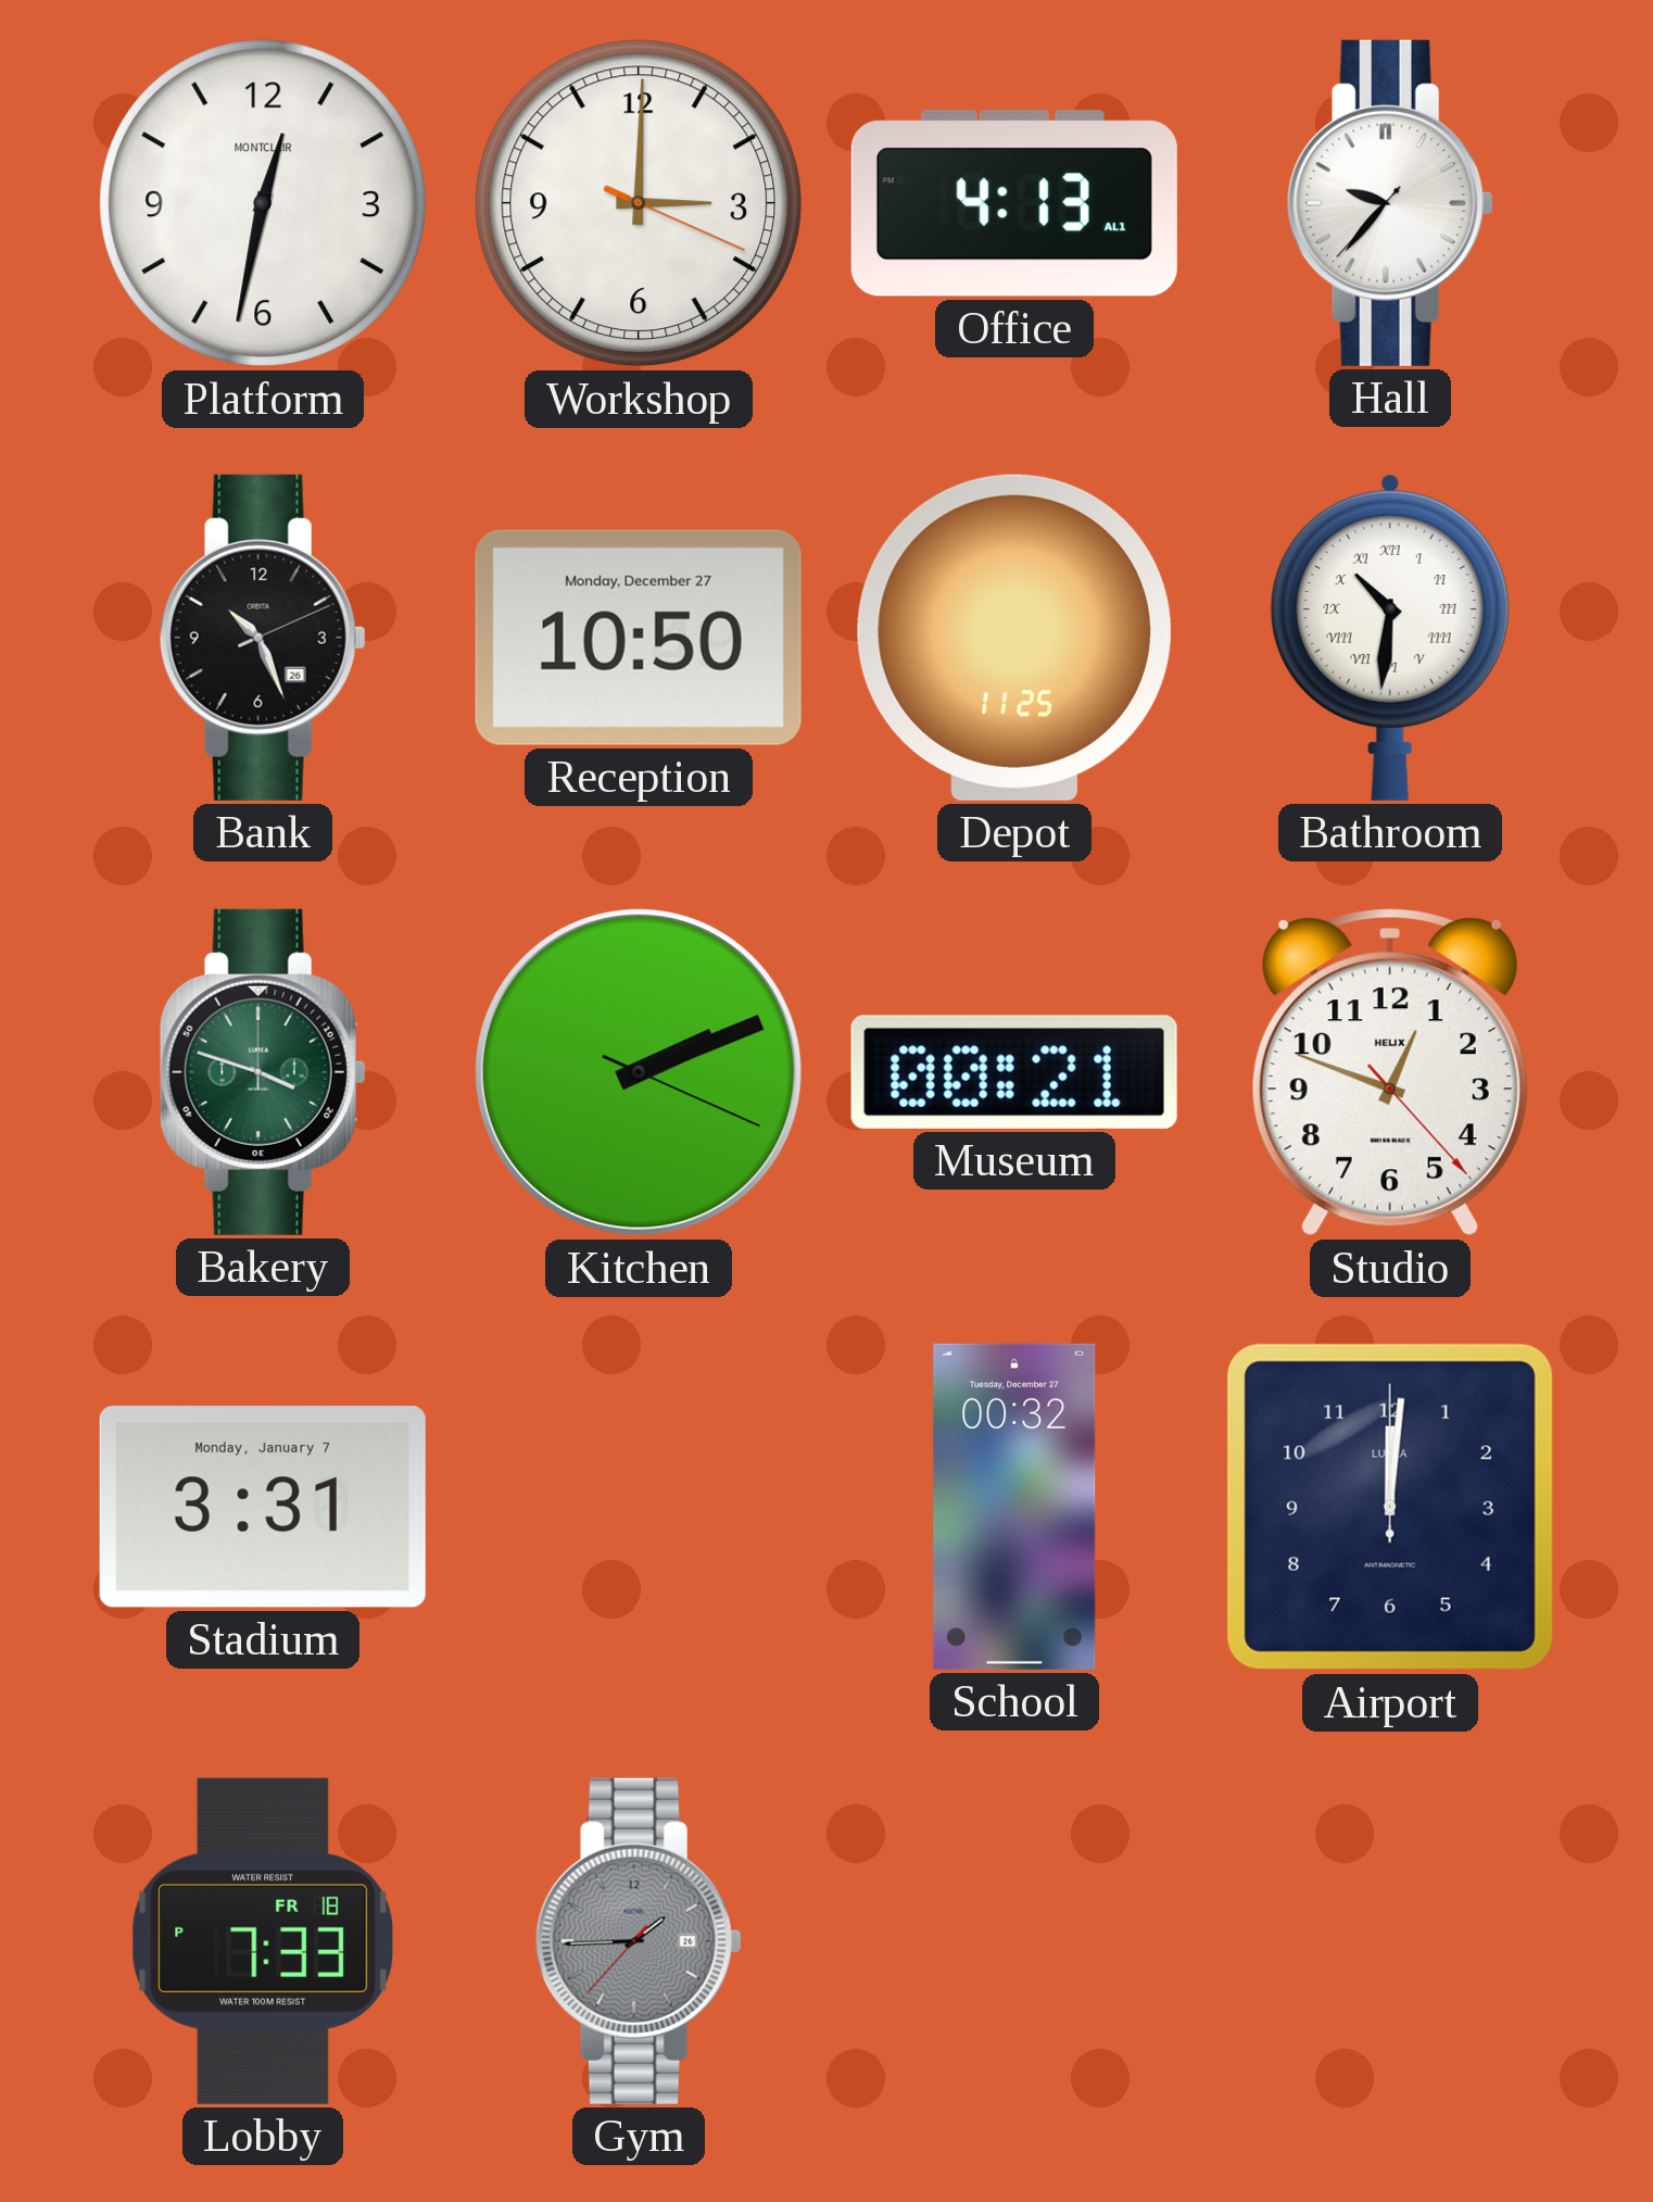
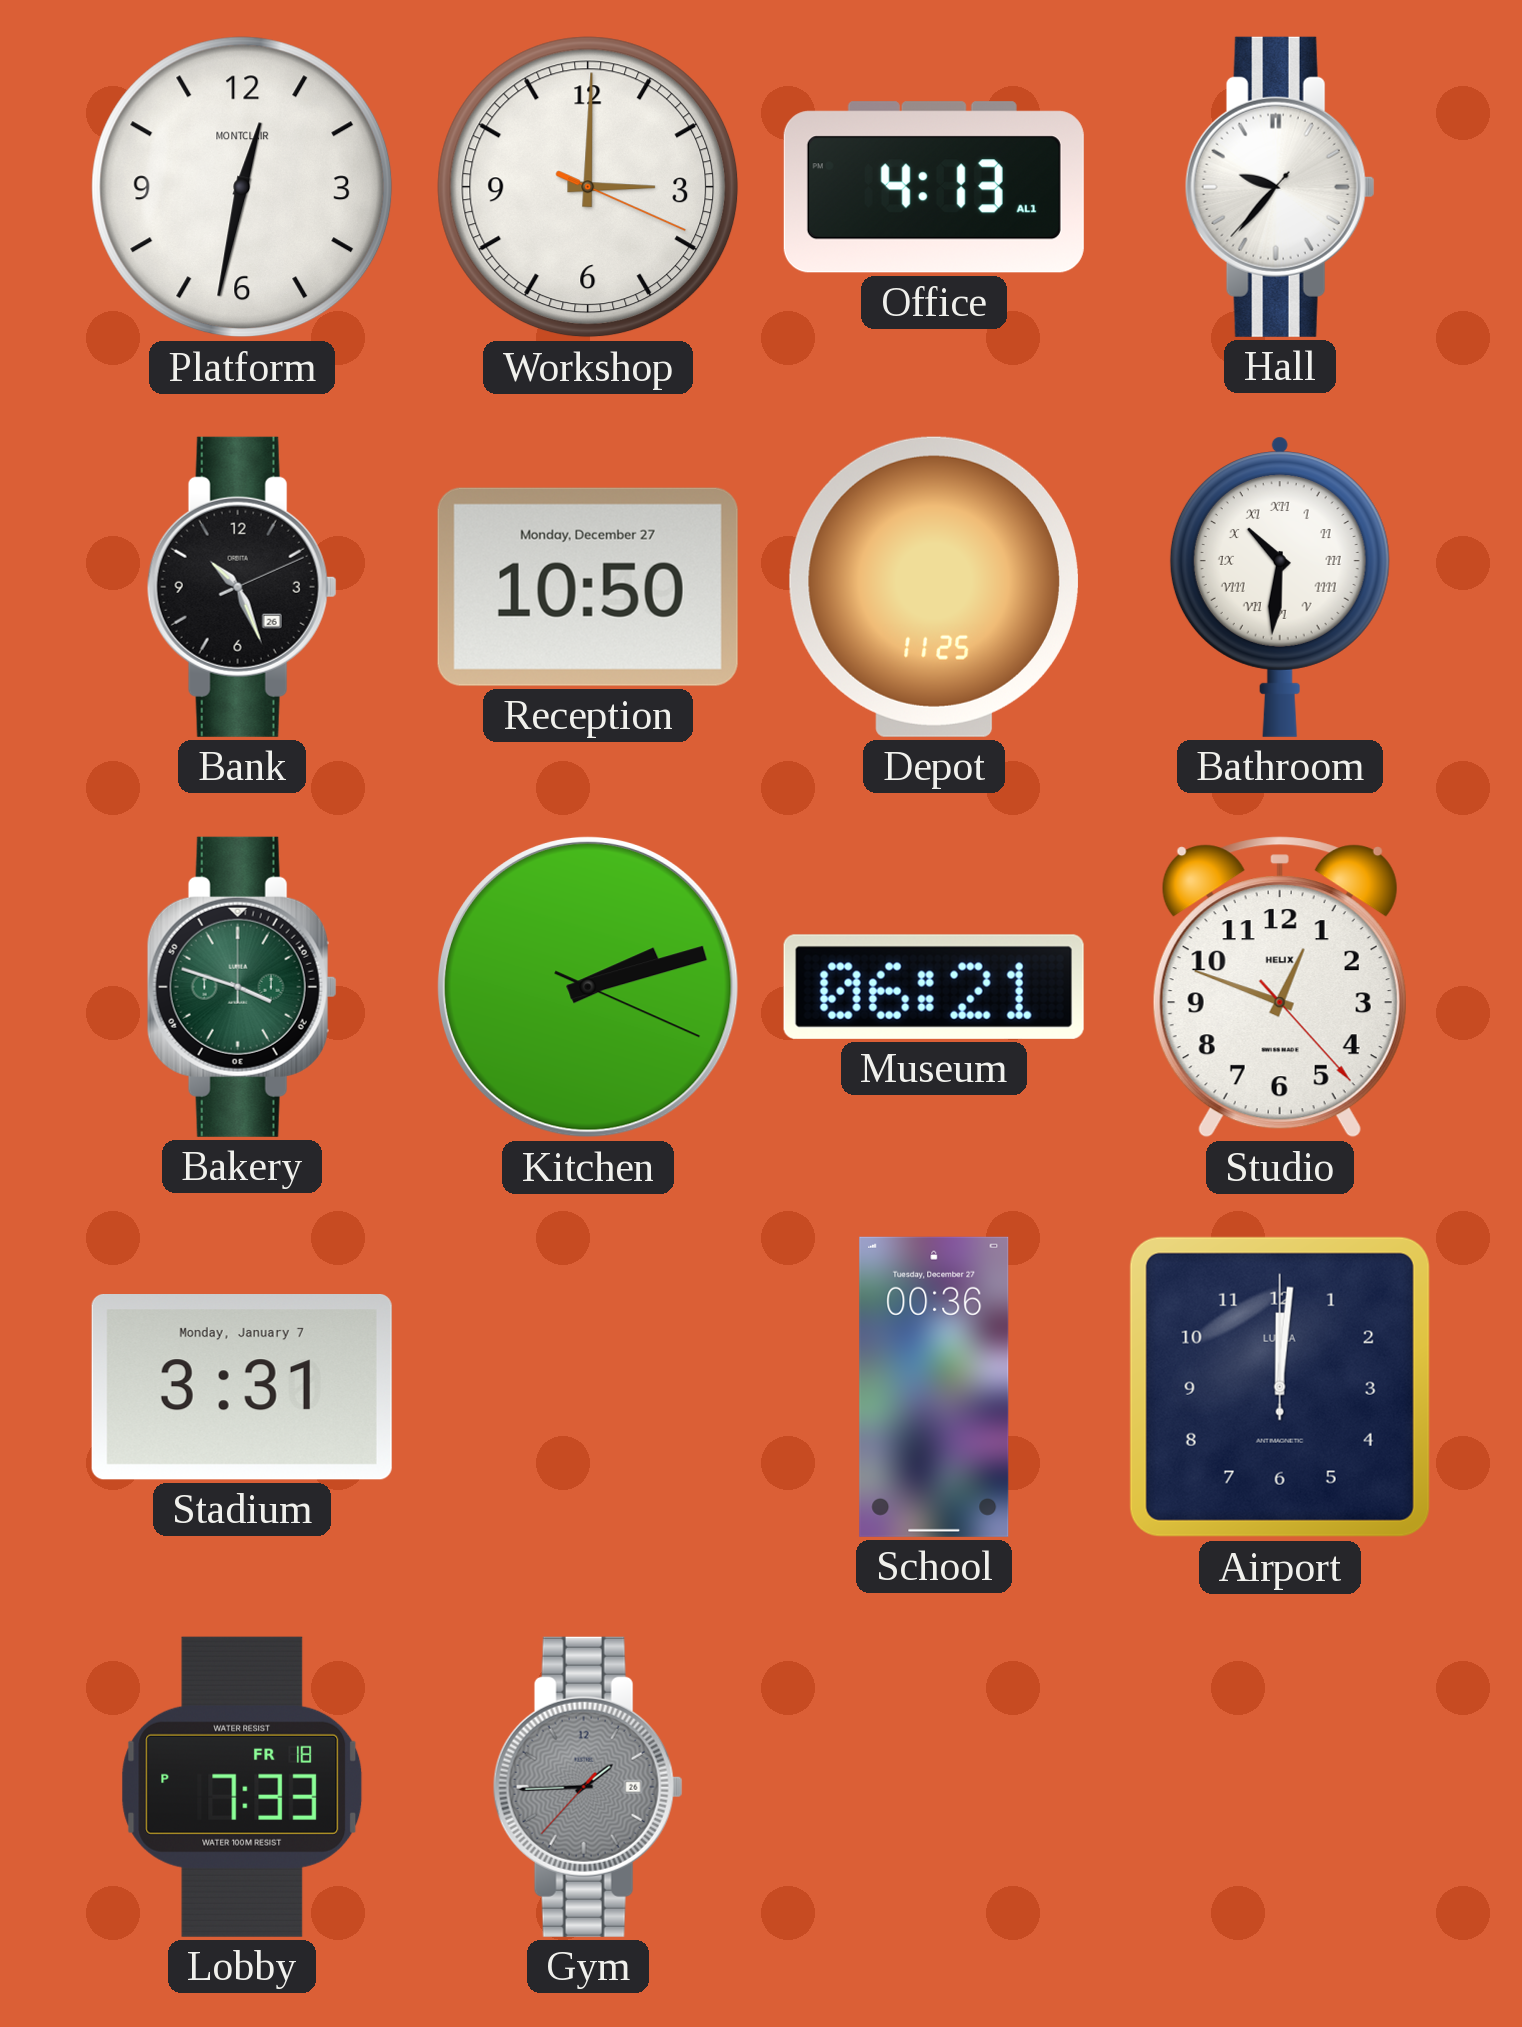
Kitchen: 2:11 -> 2:12
Museum: 00:21 -> 06:21
School: 00:32 -> 00:36
